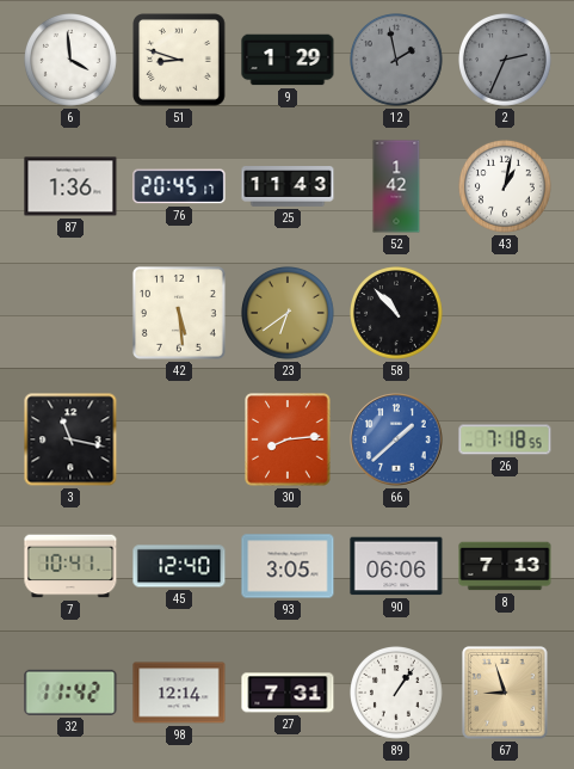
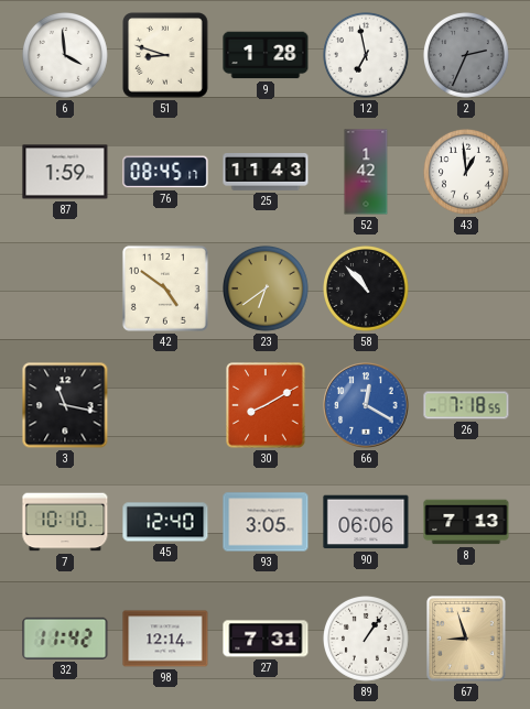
9: 1:29 -> 1:28
12: 1:58 -> 6:58
12 dial: grey -> white
87: 1:36 -> 1:59
76: 20:45 -> 08:45
43: 1:02 -> 12:59
42: 5:29 -> 4:51
30: 8:14 -> 8:10
66: 1:38 -> 12:20
7: 10:41 -> 10:10
